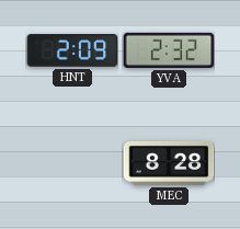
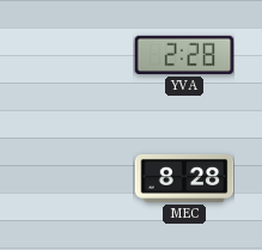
HNT: 2:09 -> none
YVA: 2:32 -> 2:28
